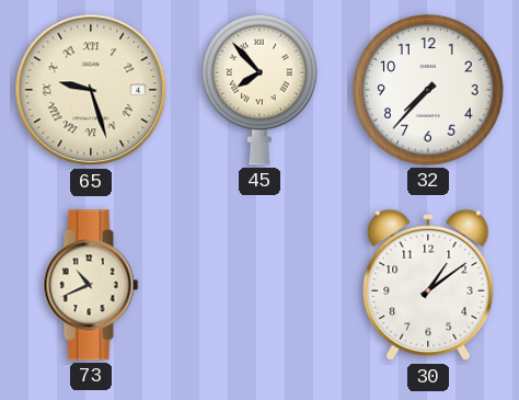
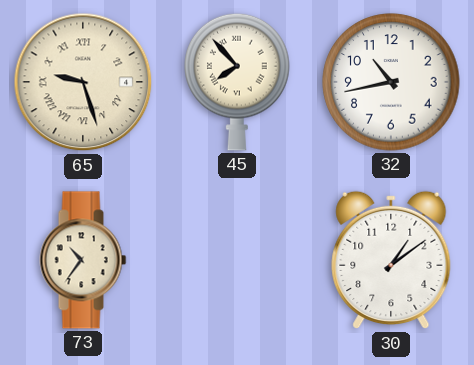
32: 7:37 -> 10:43
73: 10:41 -> 10:36
